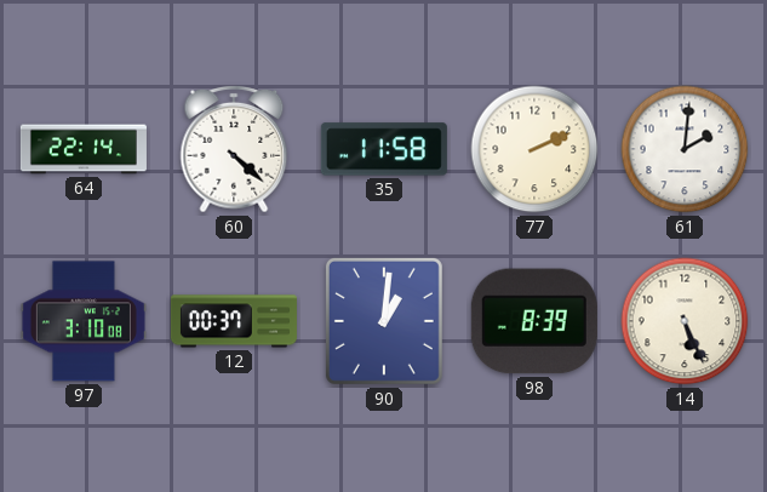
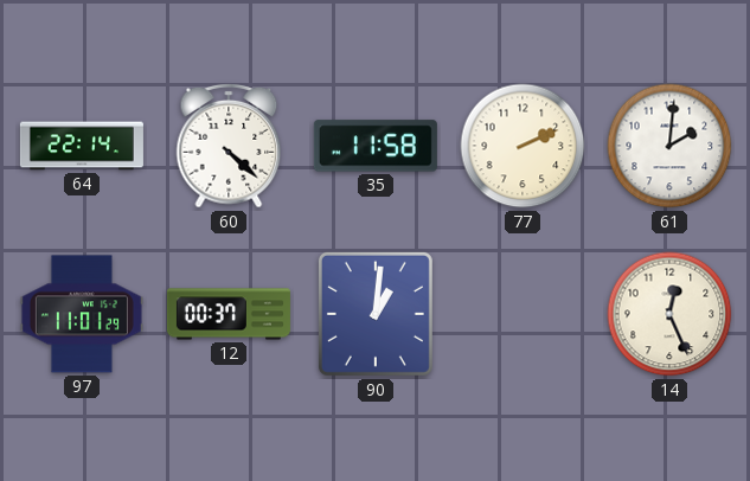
97: 3:10 -> 11:01
98: 8:39 -> none
14: 5:26 -> 12:26
